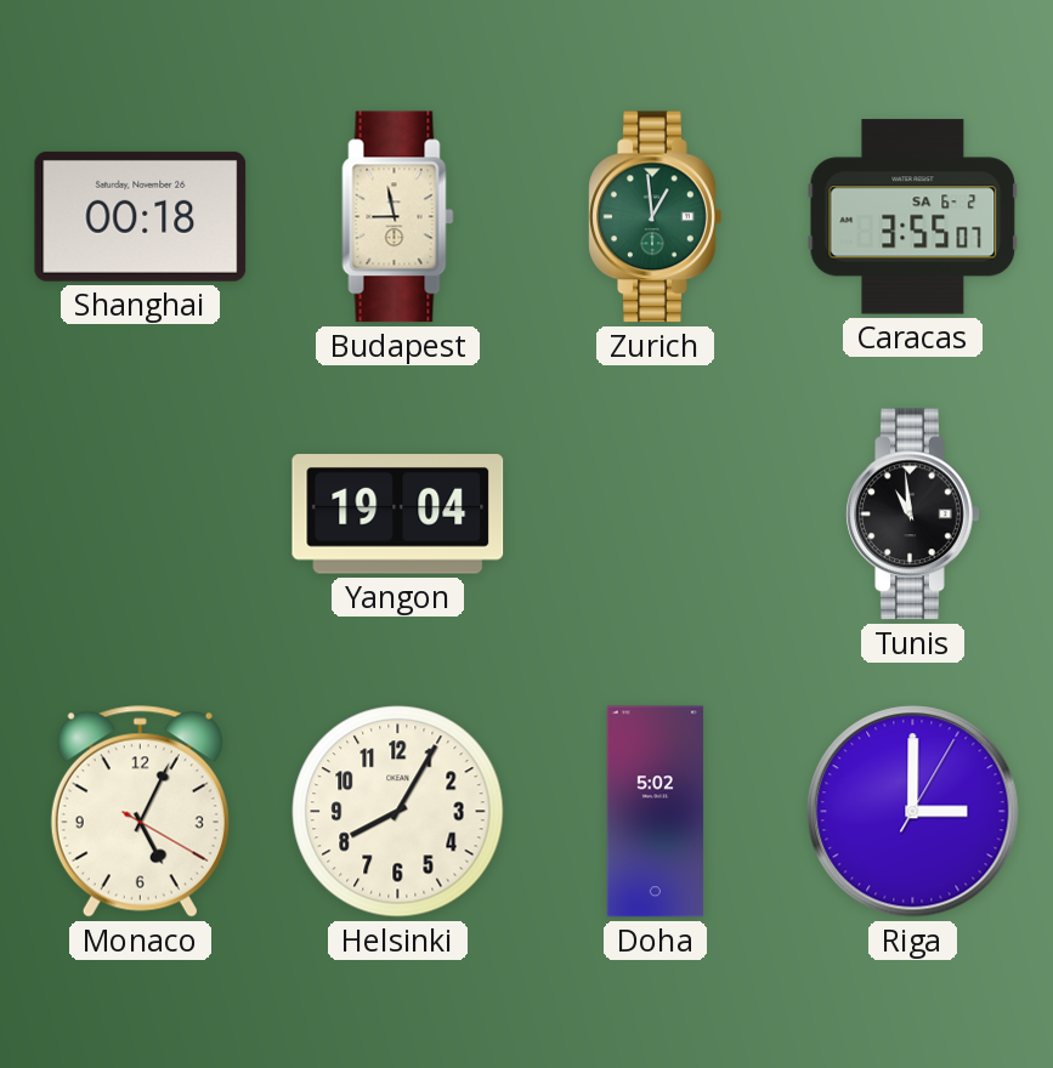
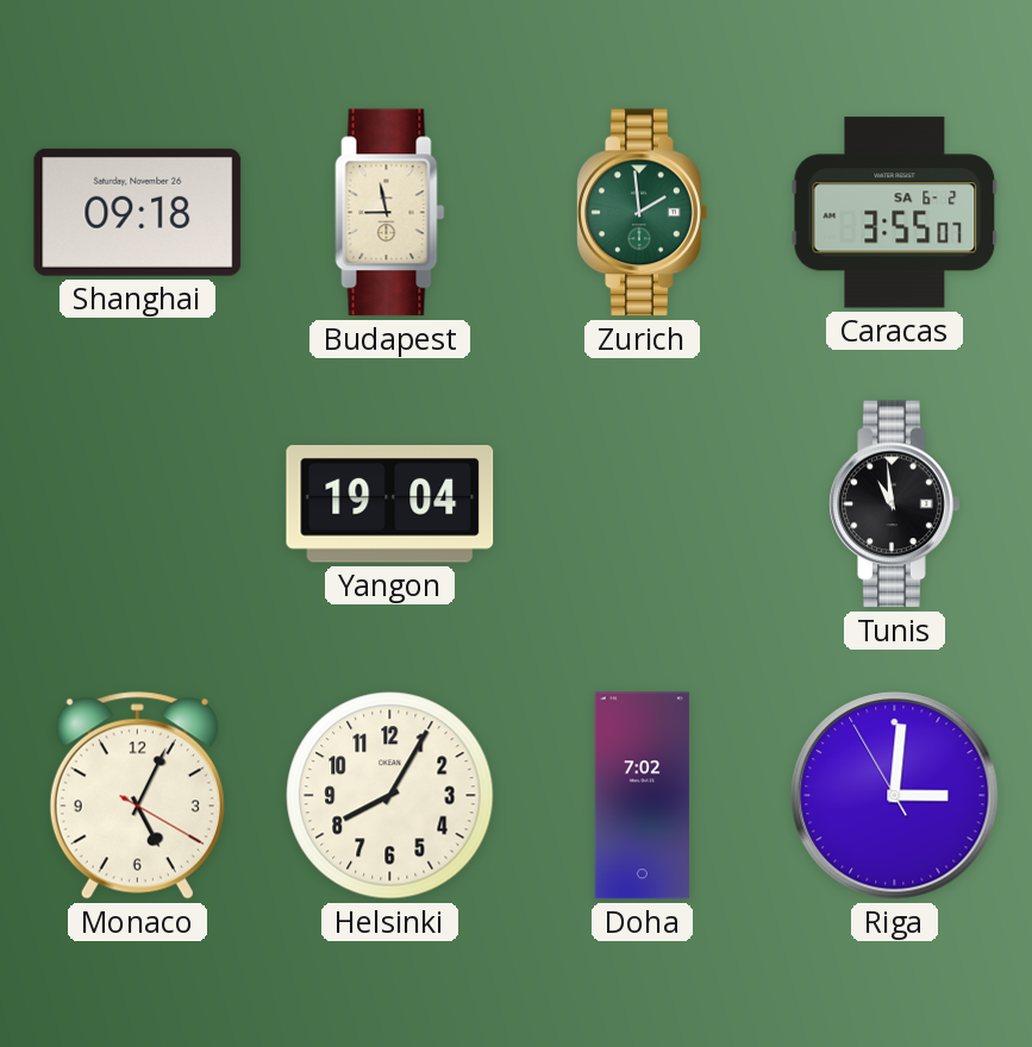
Shanghai: 00:18 -> 09:18
Zurich: 12:59 -> 1:59
Doha: 5:02 -> 7:02
Riga: 3:00:05 -> 3:00:55
